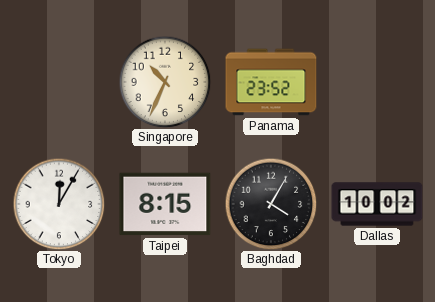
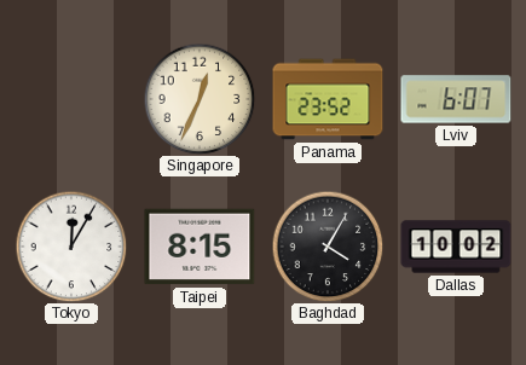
Singapore: 10:34 -> 12:34
Lviv: none -> 6:07
